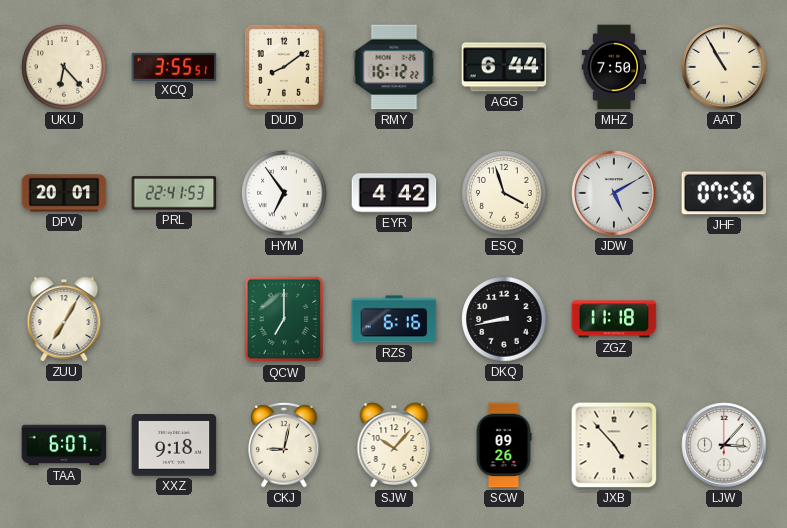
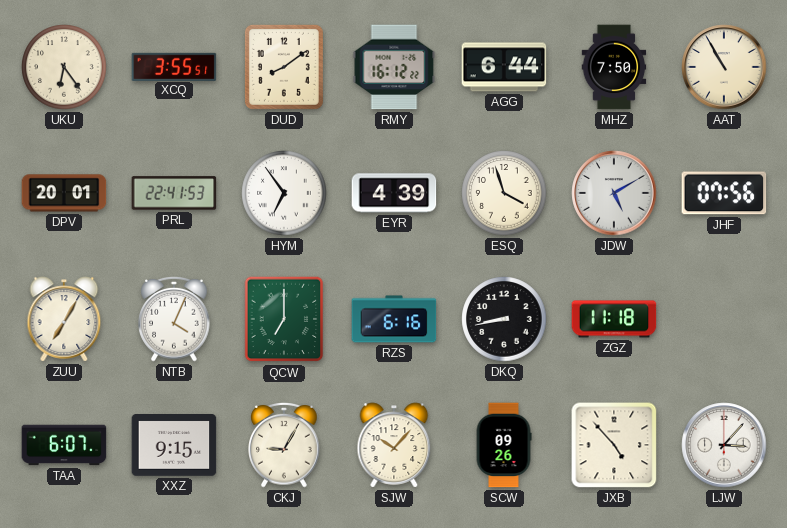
UKU: 6:23 -> 6:24
EYR: 4:42 -> 4:39
NTB: none -> 4:04
XXZ: 9:18 -> 9:15
CKJ: 9:02 -> 9:05
